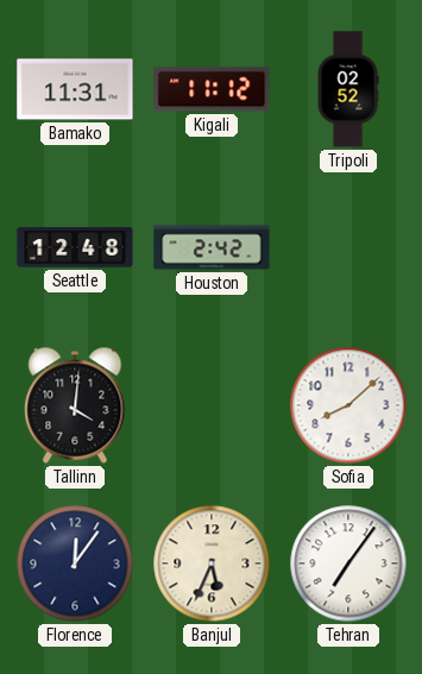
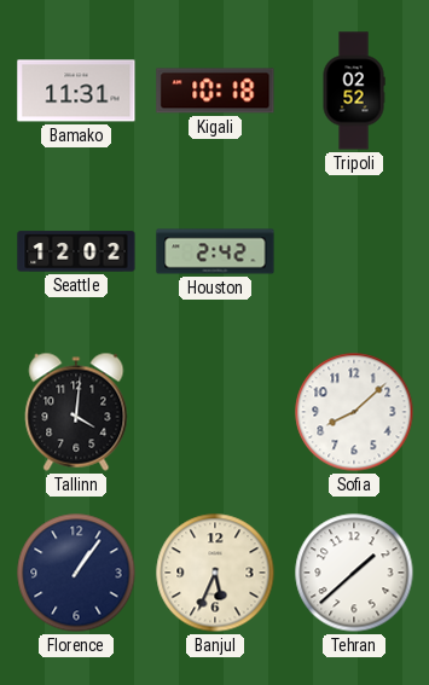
Kigali: 11:12 -> 10:18
Seattle: 12:48 -> 12:02
Florence: 12:06 -> 1:06
Tehran: 7:06 -> 1:38
